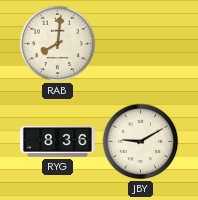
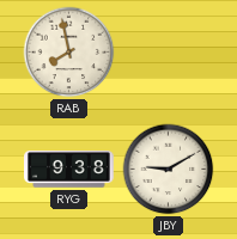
RAB: 8:01 -> 7:58
RYG: 8:36 -> 9:38
